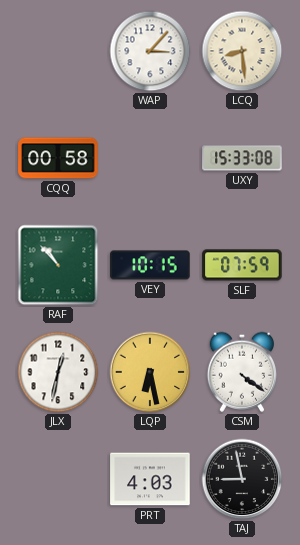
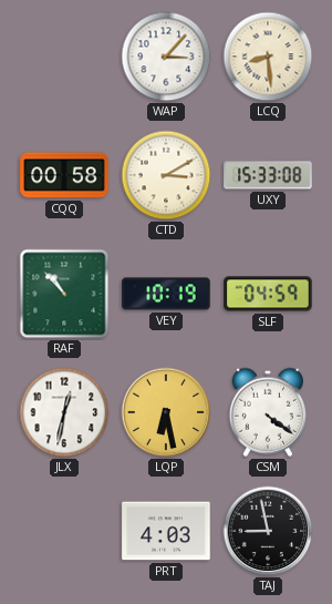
CTD: none -> 3:10
VEY: 10:15 -> 10:19
SLF: 07:59 -> 04:59
